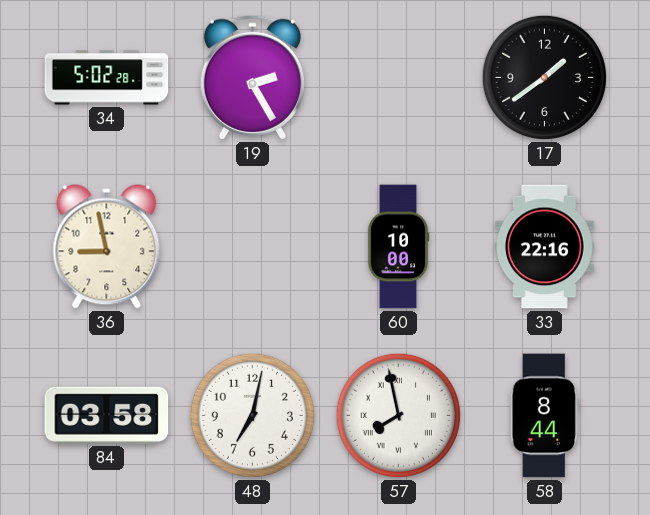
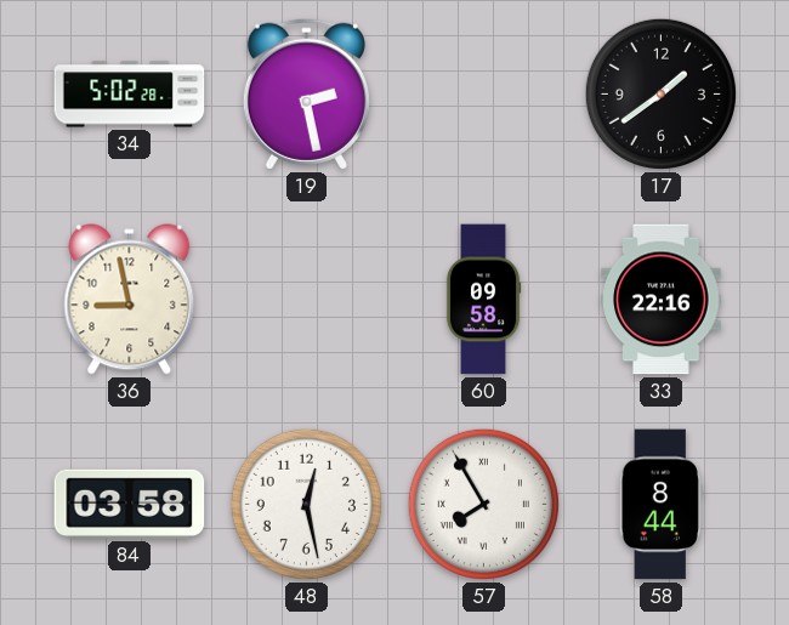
19: 2:25 -> 2:28
60: 10:00 -> 09:58
48: 7:02 -> 12:28
57: 7:58 -> 7:55
